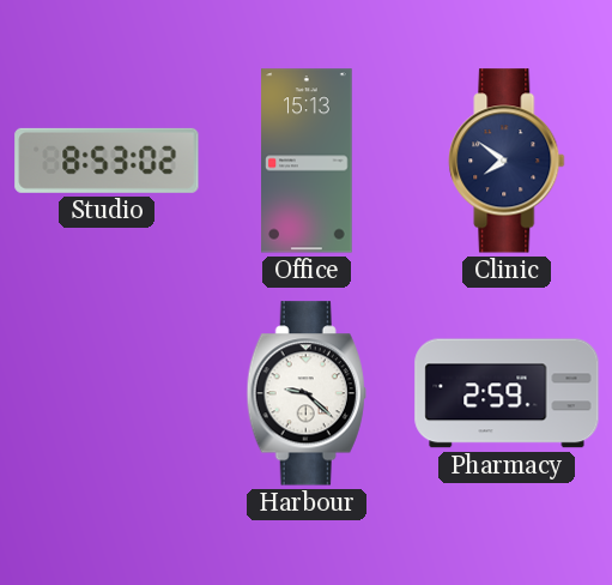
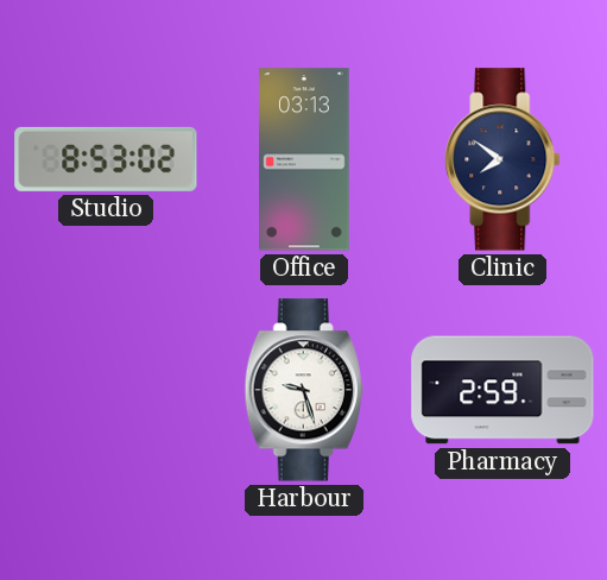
Office: 15:13 -> 03:13
Harbour: 9:22 -> 9:27
